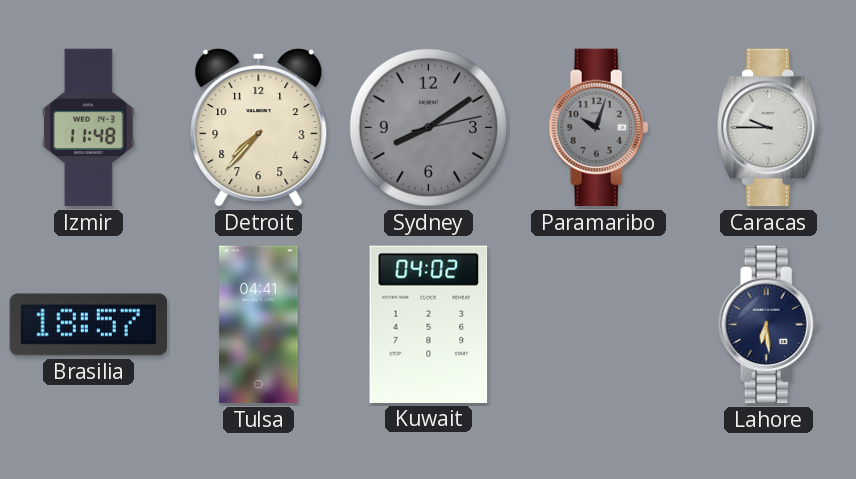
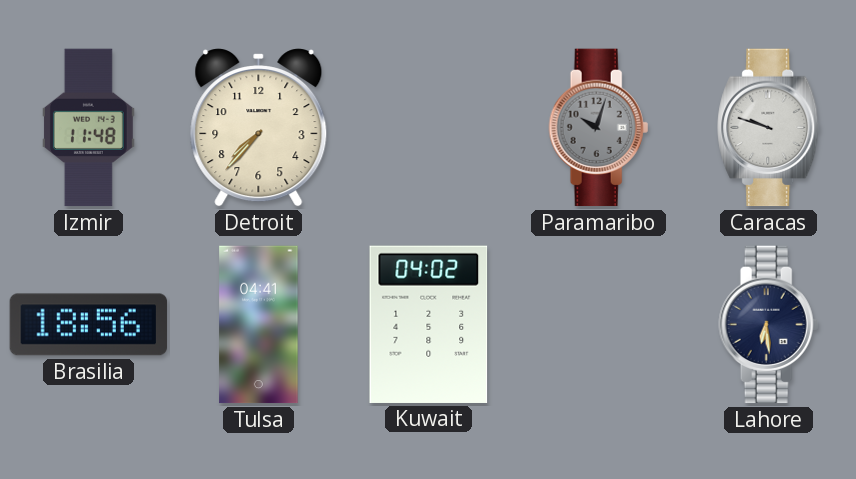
Sydney: 8:09 -> none
Caracas: 9:45 -> 9:48
Brasilia: 18:57 -> 18:56
